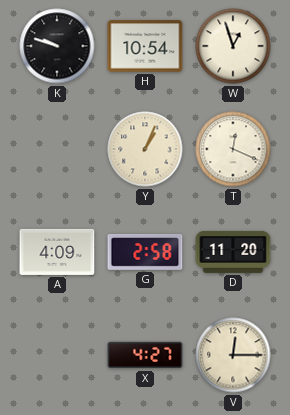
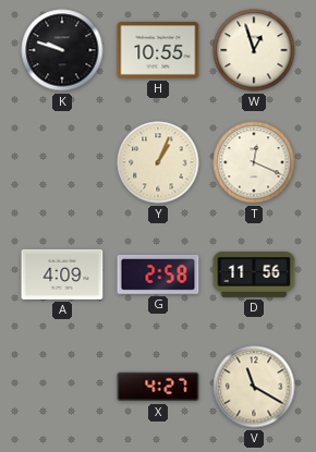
H: 10:54 -> 10:55
D: 11:20 -> 11:56
V: 12:15 -> 11:20
